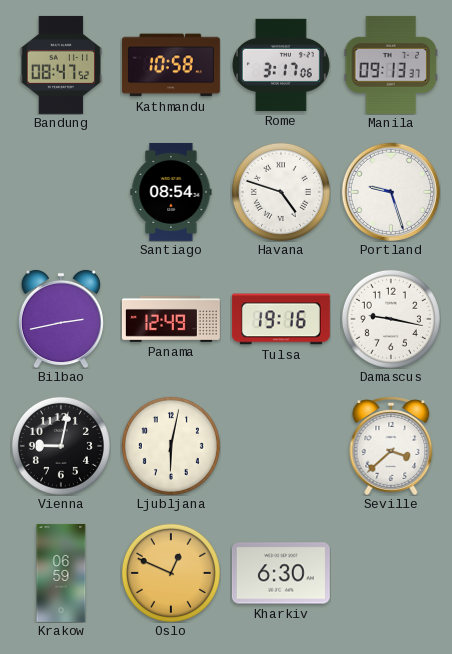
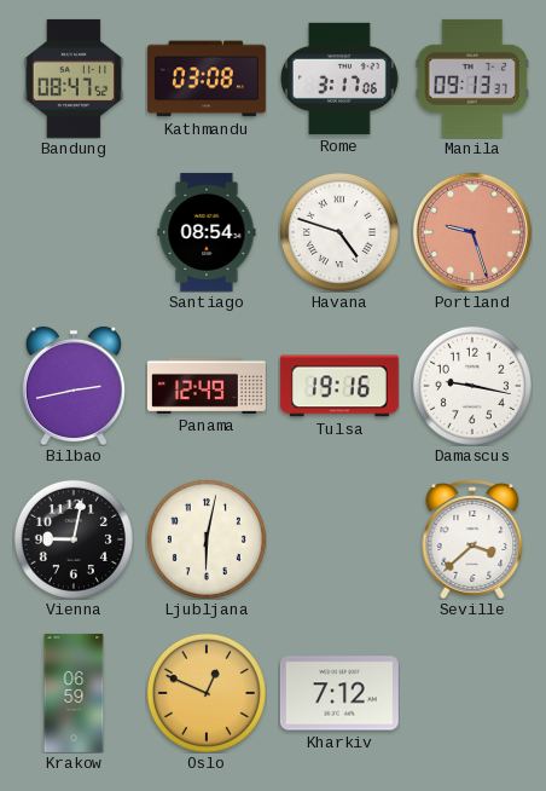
Kathmandu: 10:58 -> 03:08
Portland dial: white -> salmon
Kharkiv: 6:30 -> 7:12
